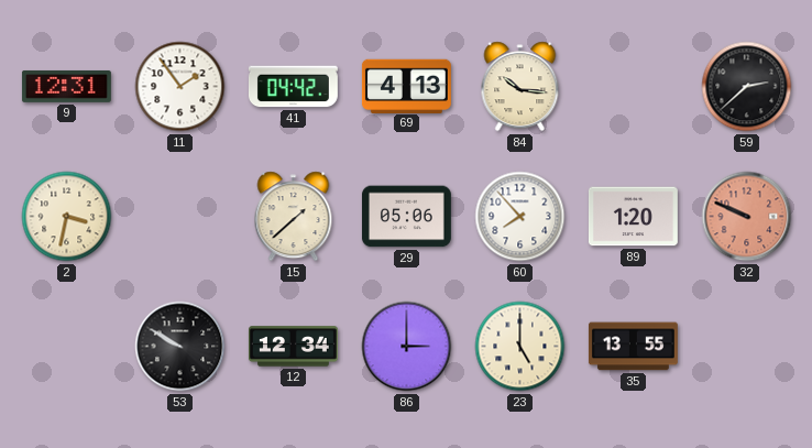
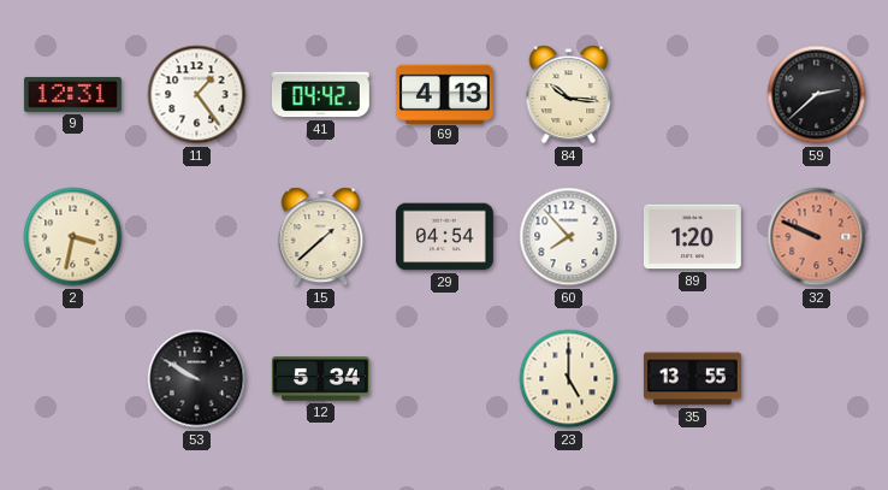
11: 1:54 -> 1:24
29: 05:06 -> 04:54
12: 12:34 -> 5:34
86: 3:00 -> none
